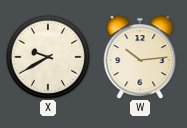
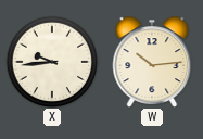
X: 9:40 -> 9:44
